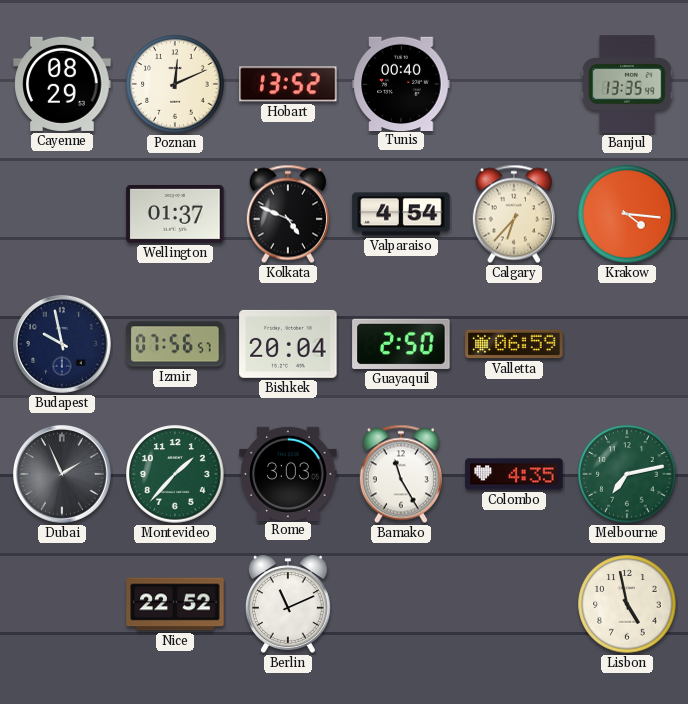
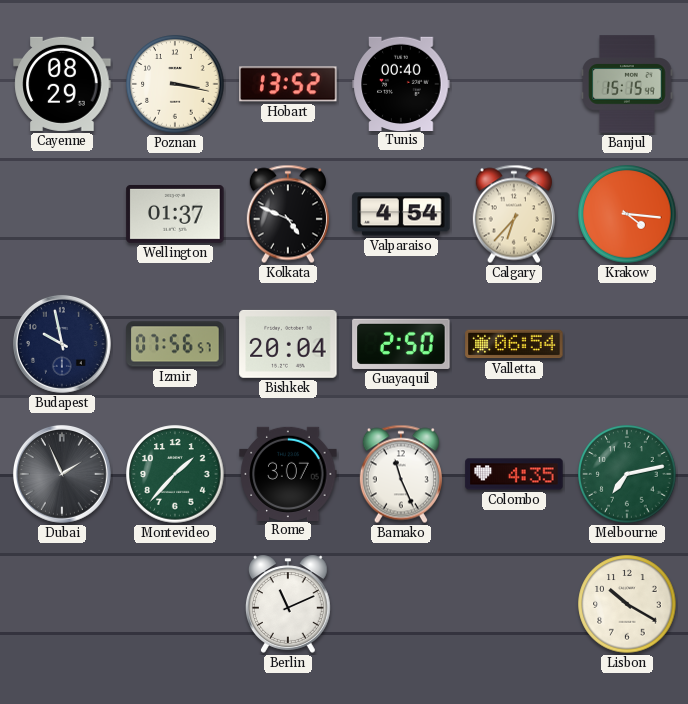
Poznan: 12:11 -> 3:17
Banjul: 13:35 -> 15:15
Valletta: 06:59 -> 06:54
Rome: 3:03 -> 3:07
Bamako: 11:25 -> 11:26
Nice: 22:52 -> none
Lisbon: 4:58 -> 10:20
